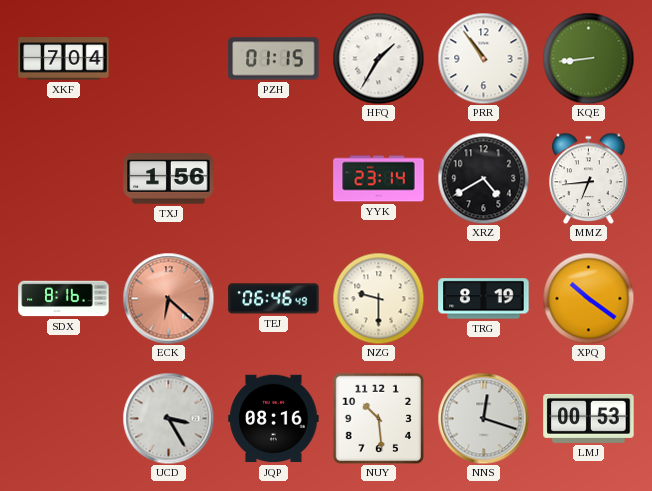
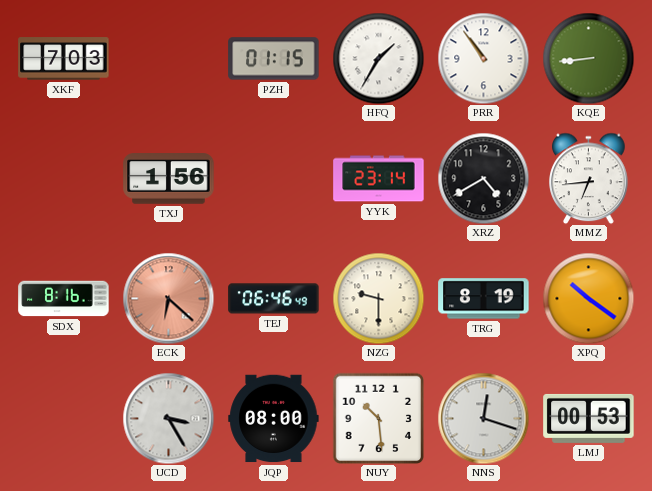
XKF: 7:04 -> 7:03
JQP: 08:16 -> 08:00
